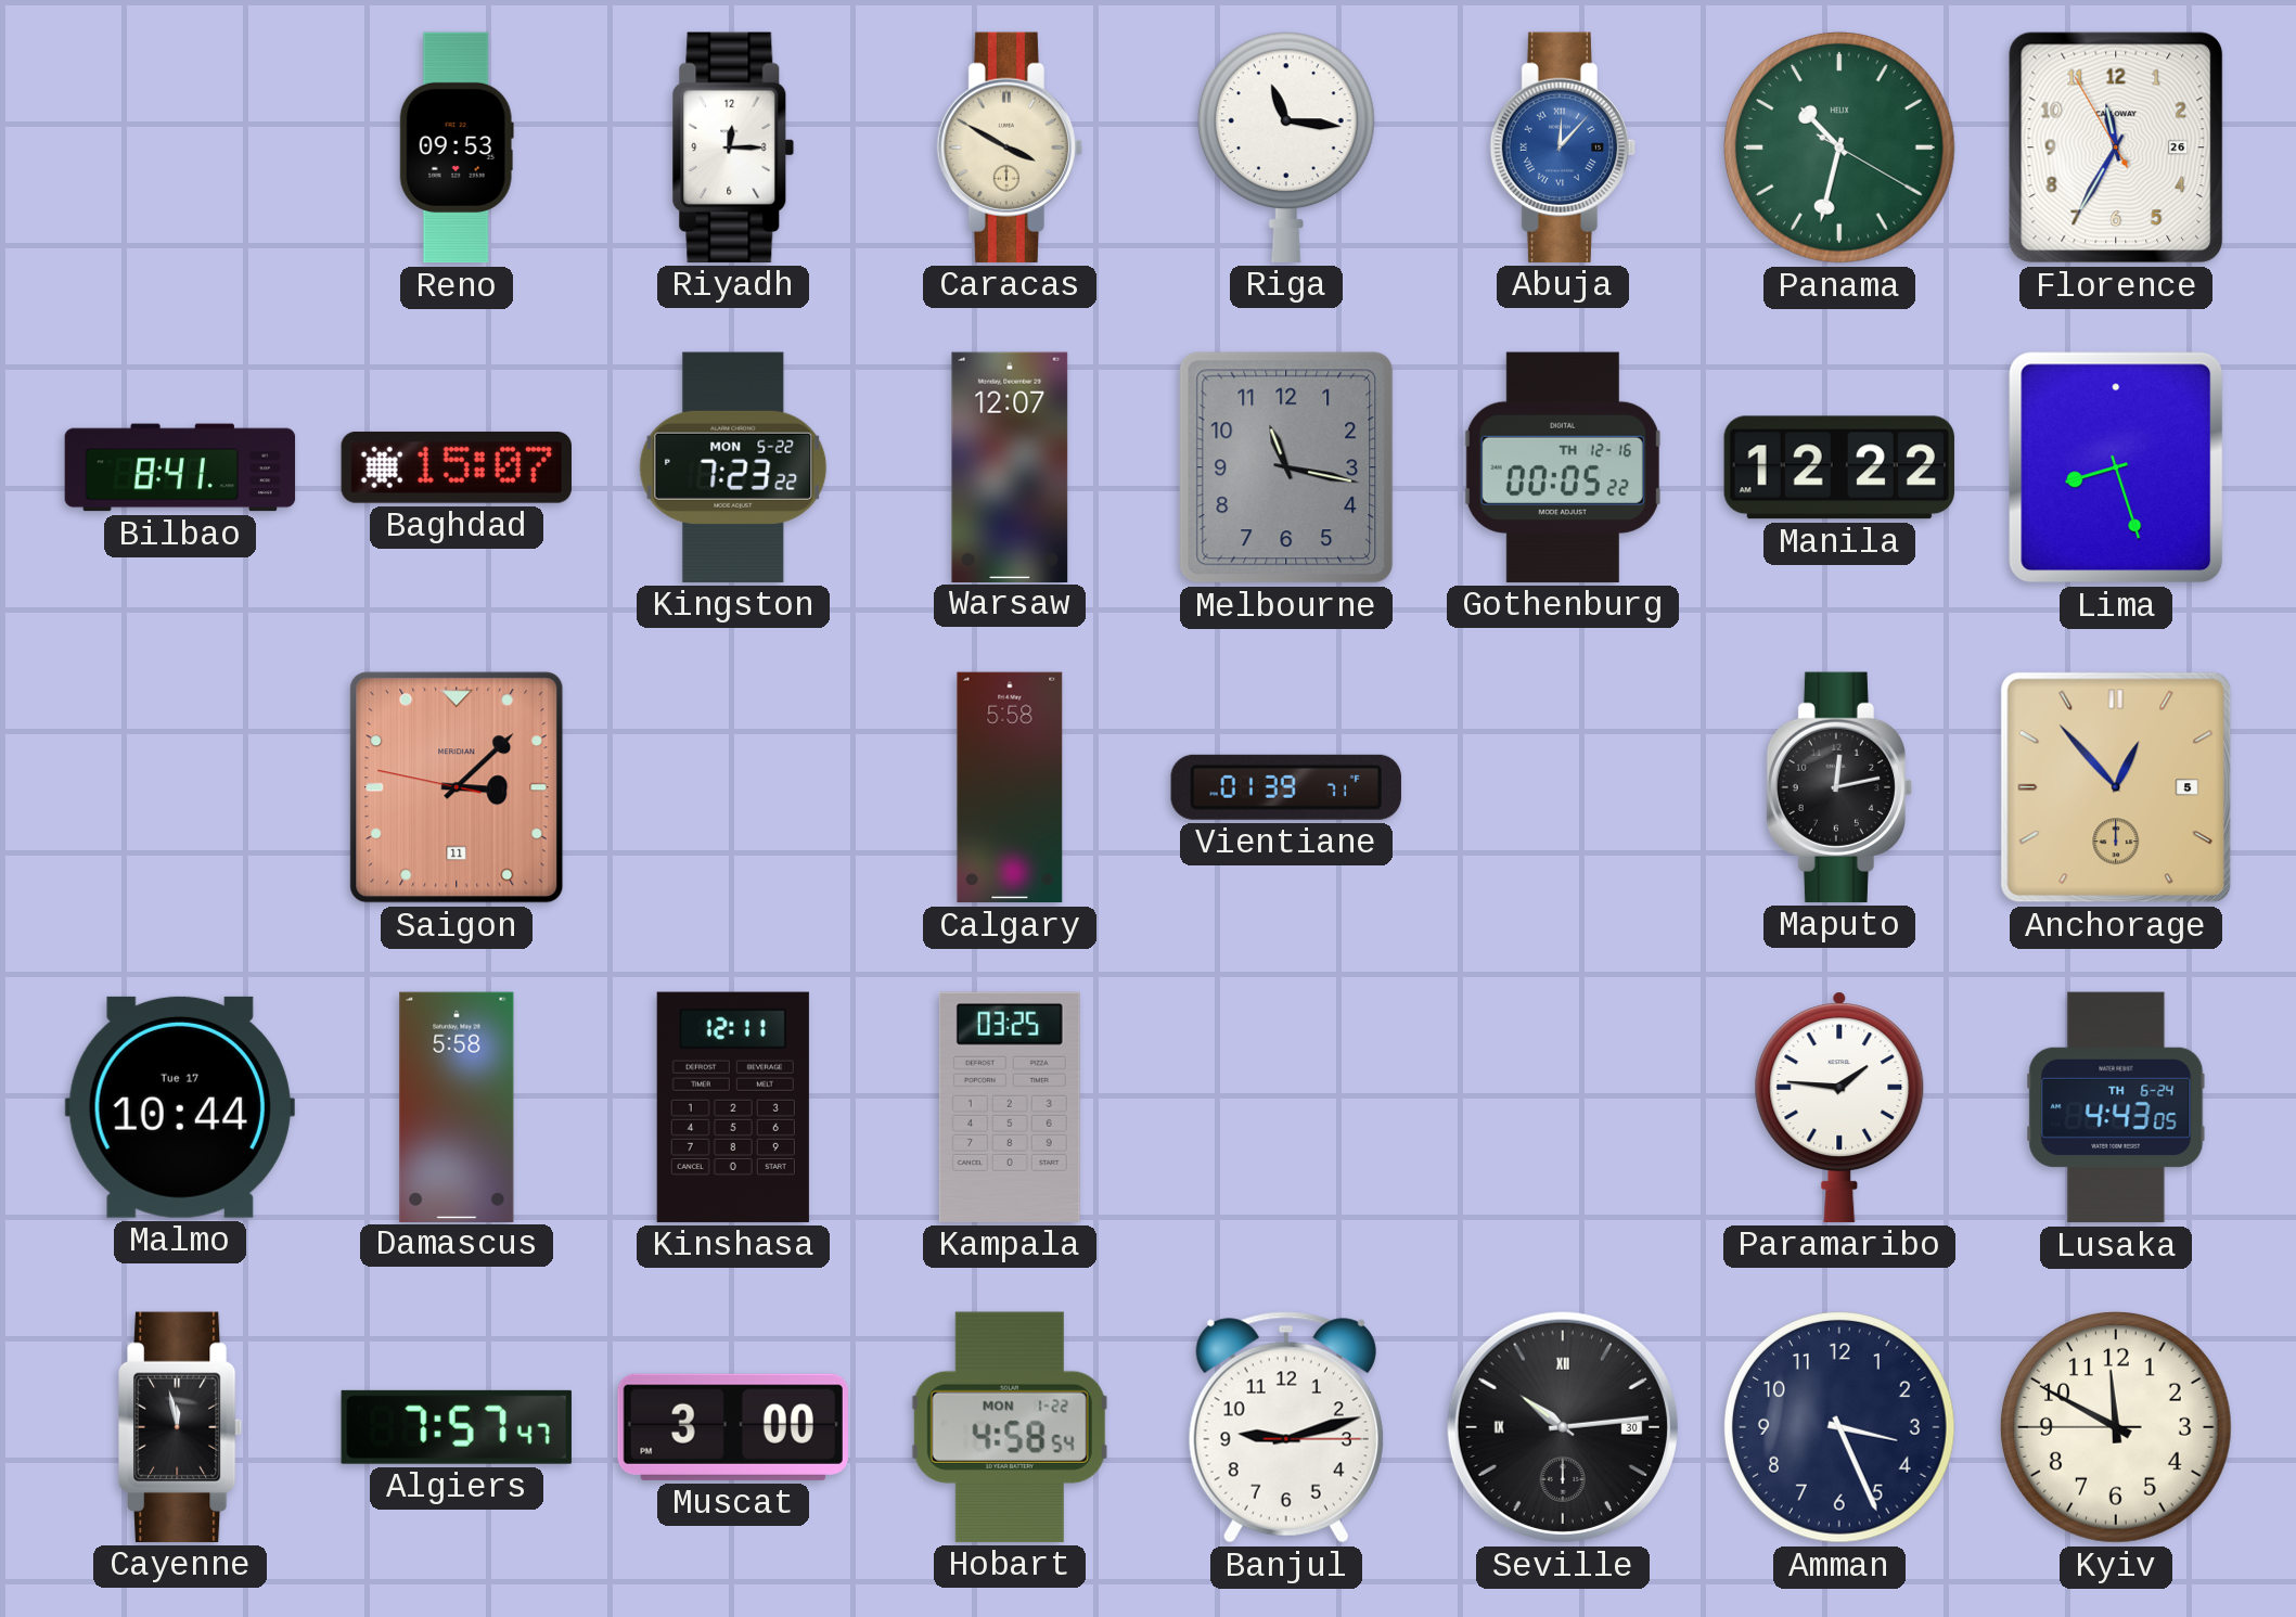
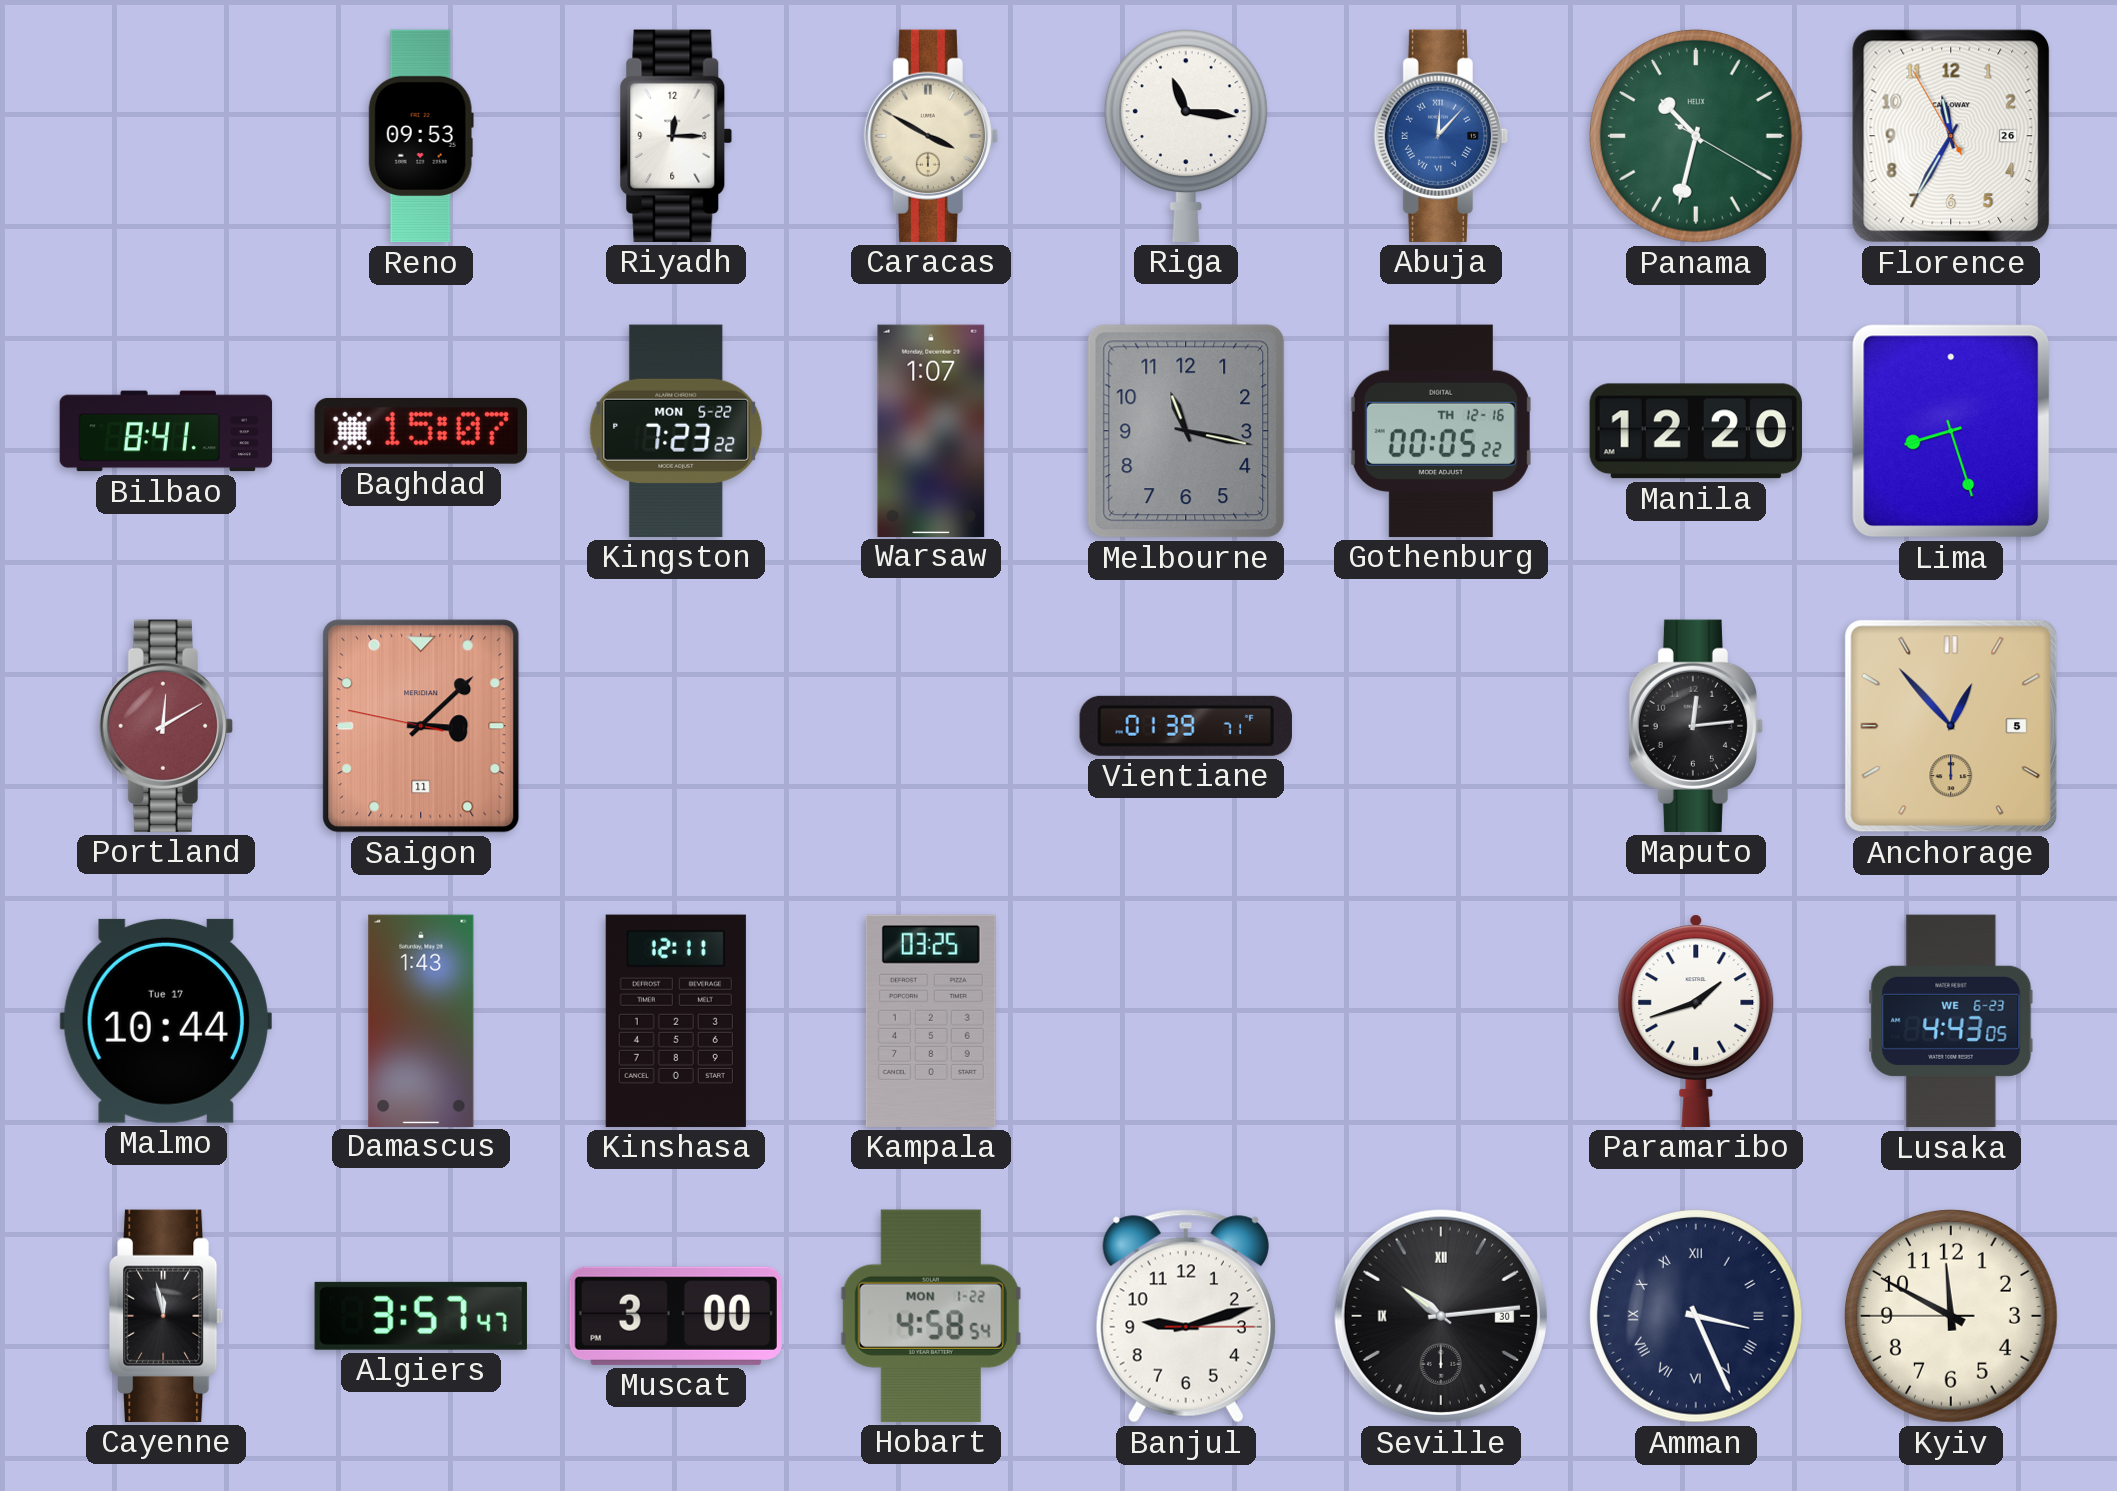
Warsaw: 12:07 -> 1:07
Manila: 12:22 -> 12:20
Portland: none -> 12:10
Calgary: 5:58 -> none
Maputo: 12:13 -> 12:14
Damascus: 5:58 -> 1:43
Paramaribo: 1:46 -> 1:42
Lusaka date: TH 6-24 -> WE 6-23
Algiers: 7:57 -> 3:57
Amman numerals: Arabic -> Roman
